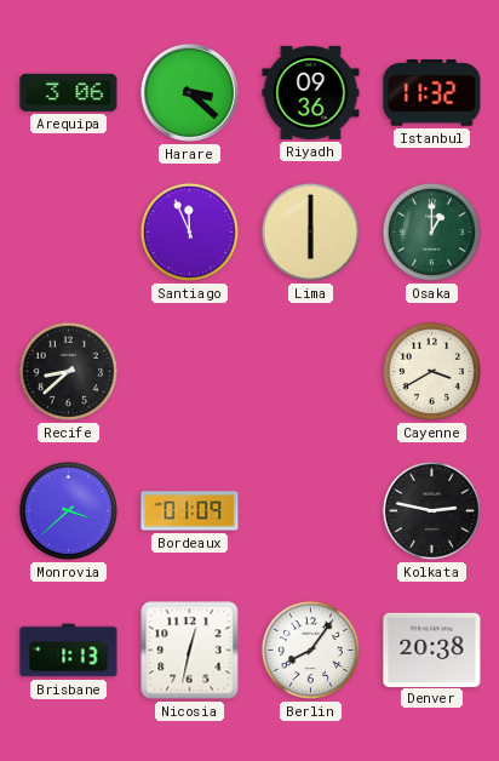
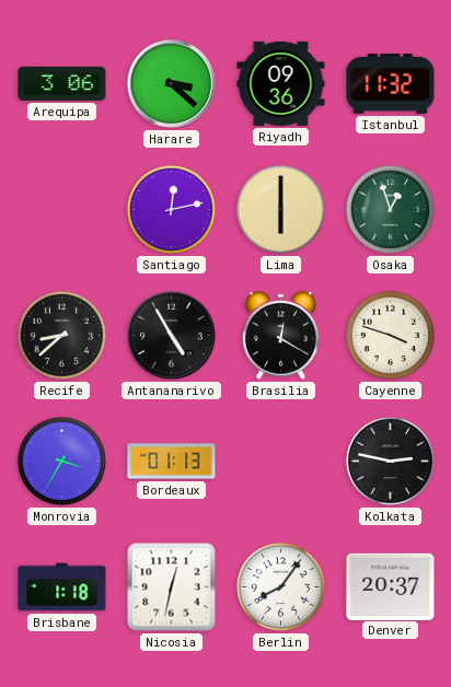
Santiago: 11:56 -> 12:13
Osaka: 1:00 -> 12:57
Antananarivo: none -> 4:55
Brasilia: none -> 12:20
Cayenne: 3:40 -> 3:48
Monrovia: 3:38 -> 3:35
Bordeaux: 01:09 -> 01:13
Brisbane: 1:13 -> 1:18
Denver: 20:38 -> 20:37
